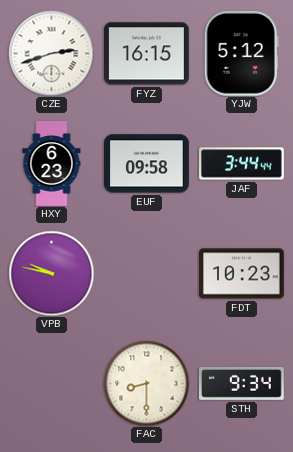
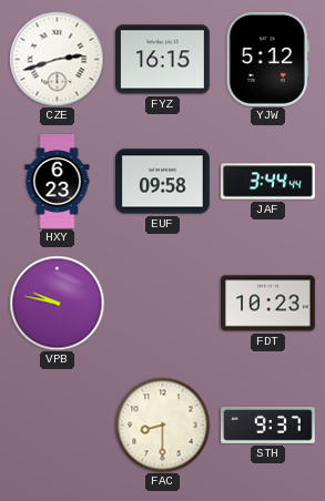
STH: 9:34 -> 9:37
